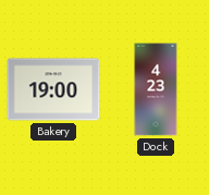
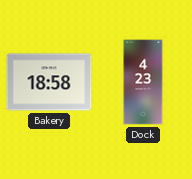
Bakery: 19:00 -> 18:58
